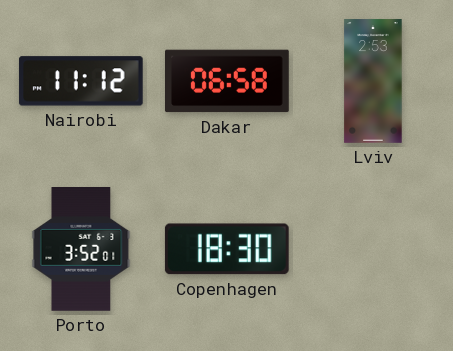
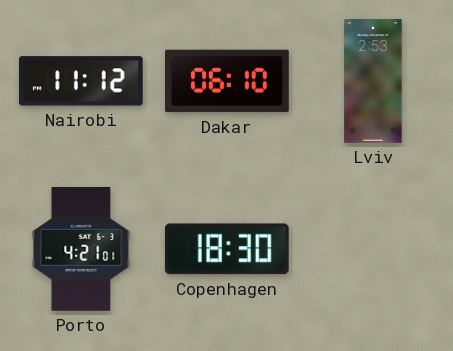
Dakar: 06:58 -> 06:10
Porto: 3:52 -> 4:21
